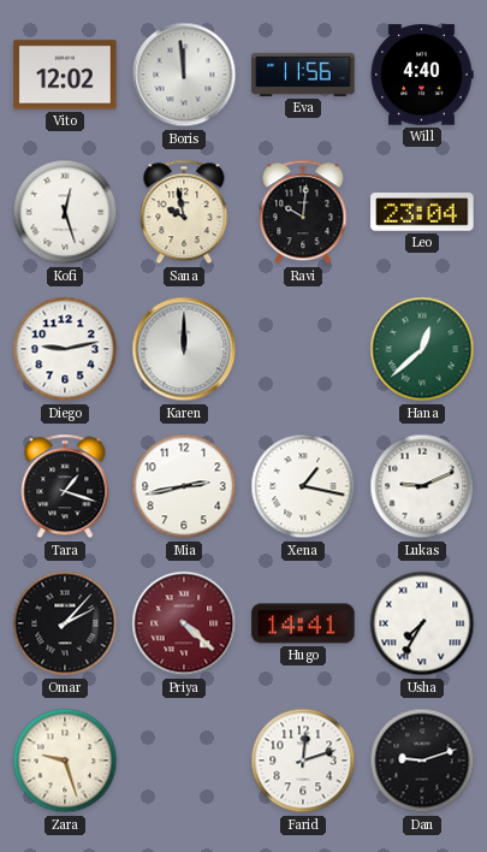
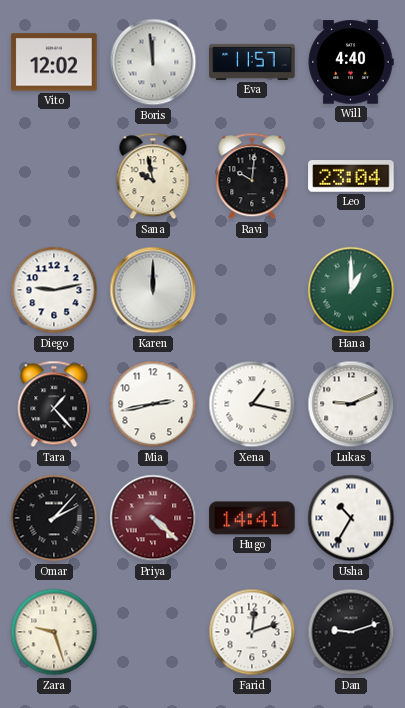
Eva: 11:56 -> 11:57
Kofi: 12:27 -> none
Hana: 12:38 -> 1:00
Tara: 1:18 -> 1:23
Usha: 7:35 -> 10:35
